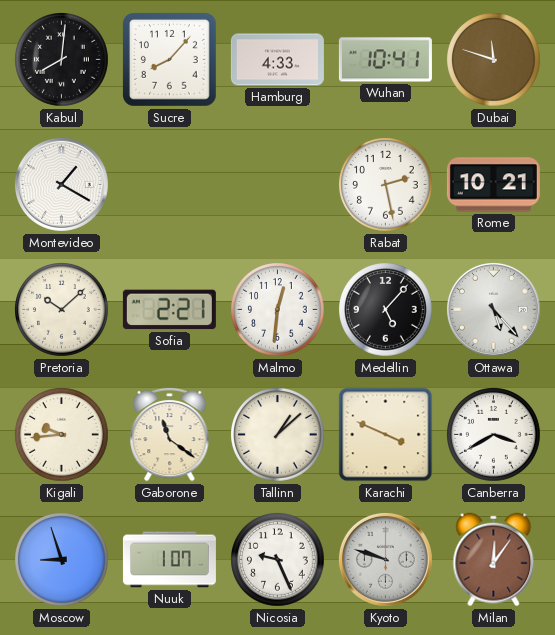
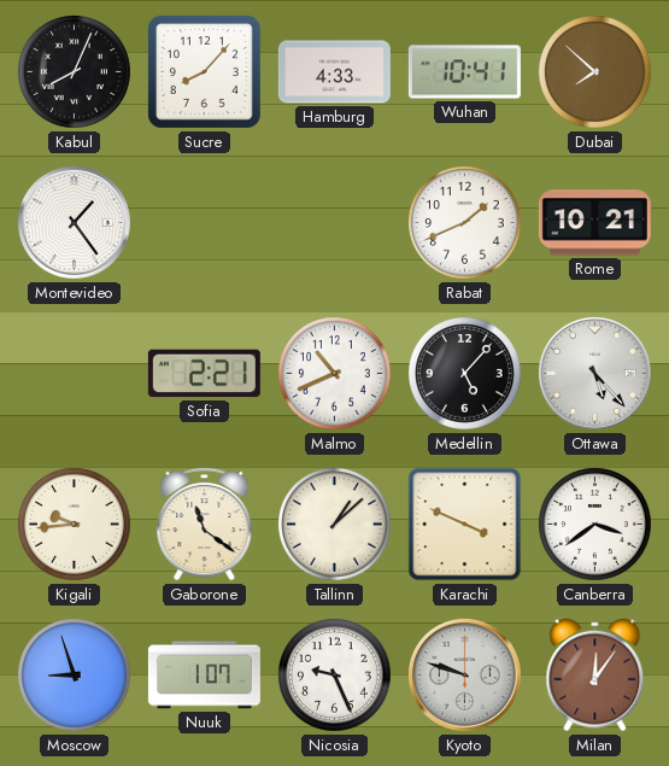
Kabul: 8:01 -> 8:04
Dubai: 11:48 -> 7:52
Montevideo: 1:20 -> 1:24
Rabat: 2:28 -> 1:41
Pretoria: 10:08 -> none
Malmo: 12:31 -> 10:41
Canberra: 3:40 -> 3:39
